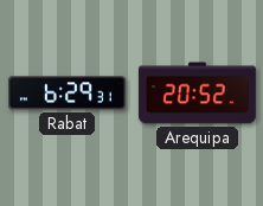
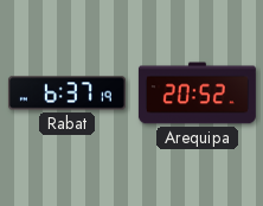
Rabat: 6:29 -> 6:37
